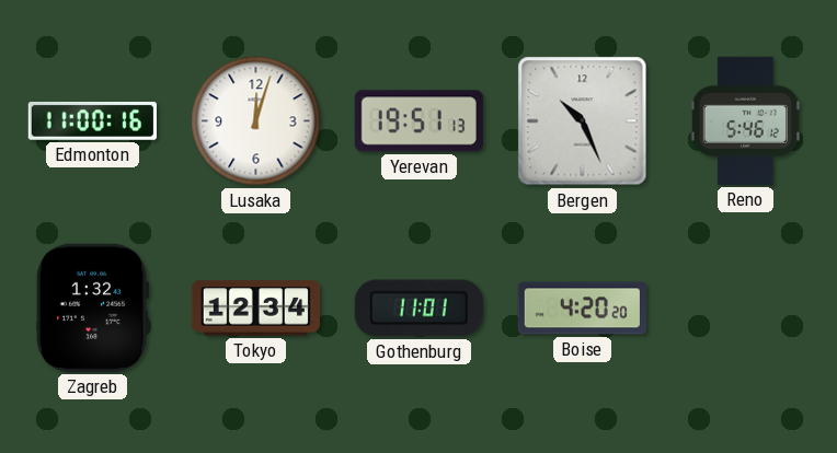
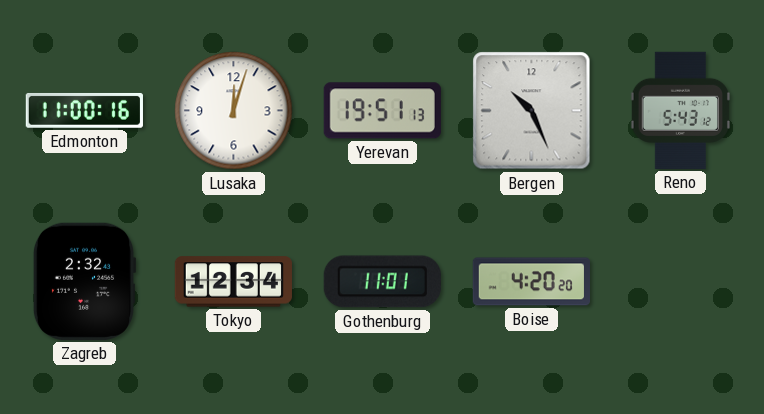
Reno: 5:46 -> 5:43
Zagreb: 1:32 -> 2:32
